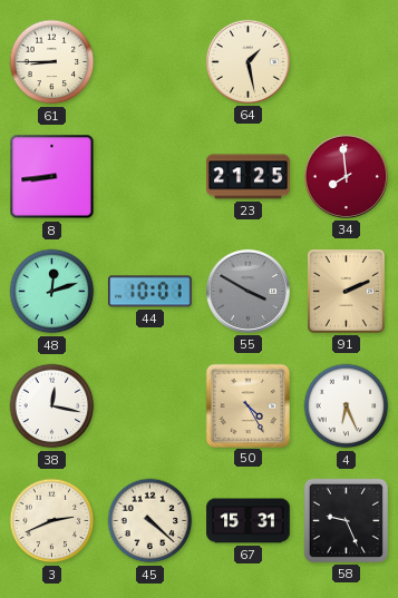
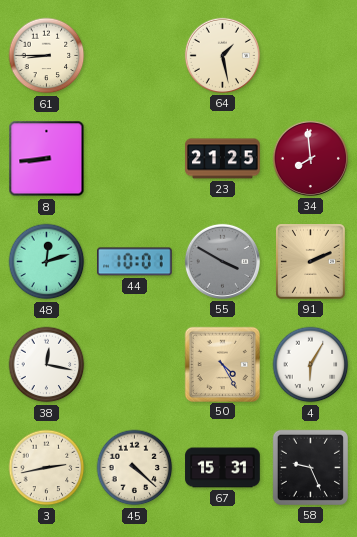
4: 6:26 -> 6:05
3: 2:41 -> 2:43
